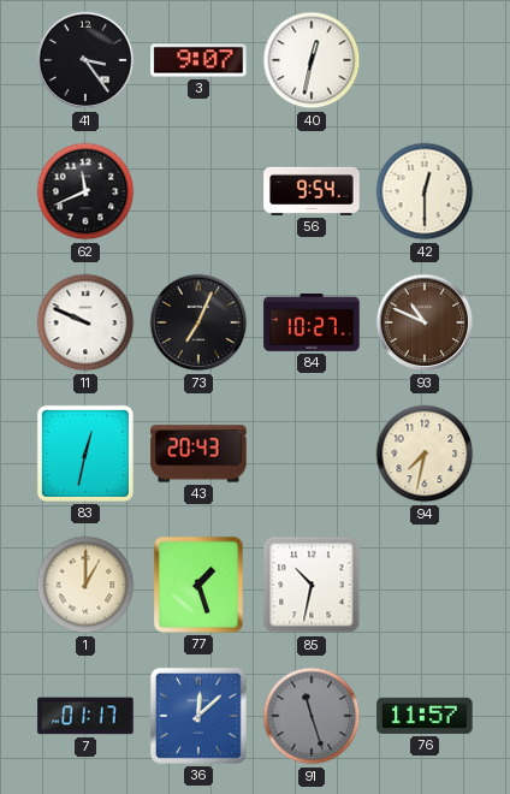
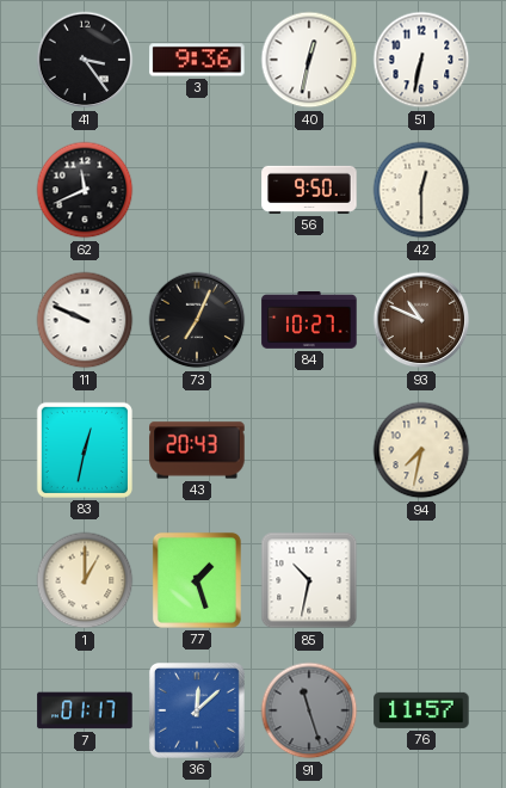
3: 9:07 -> 9:36
51: none -> 6:32
56: 9:54 -> 9:50
